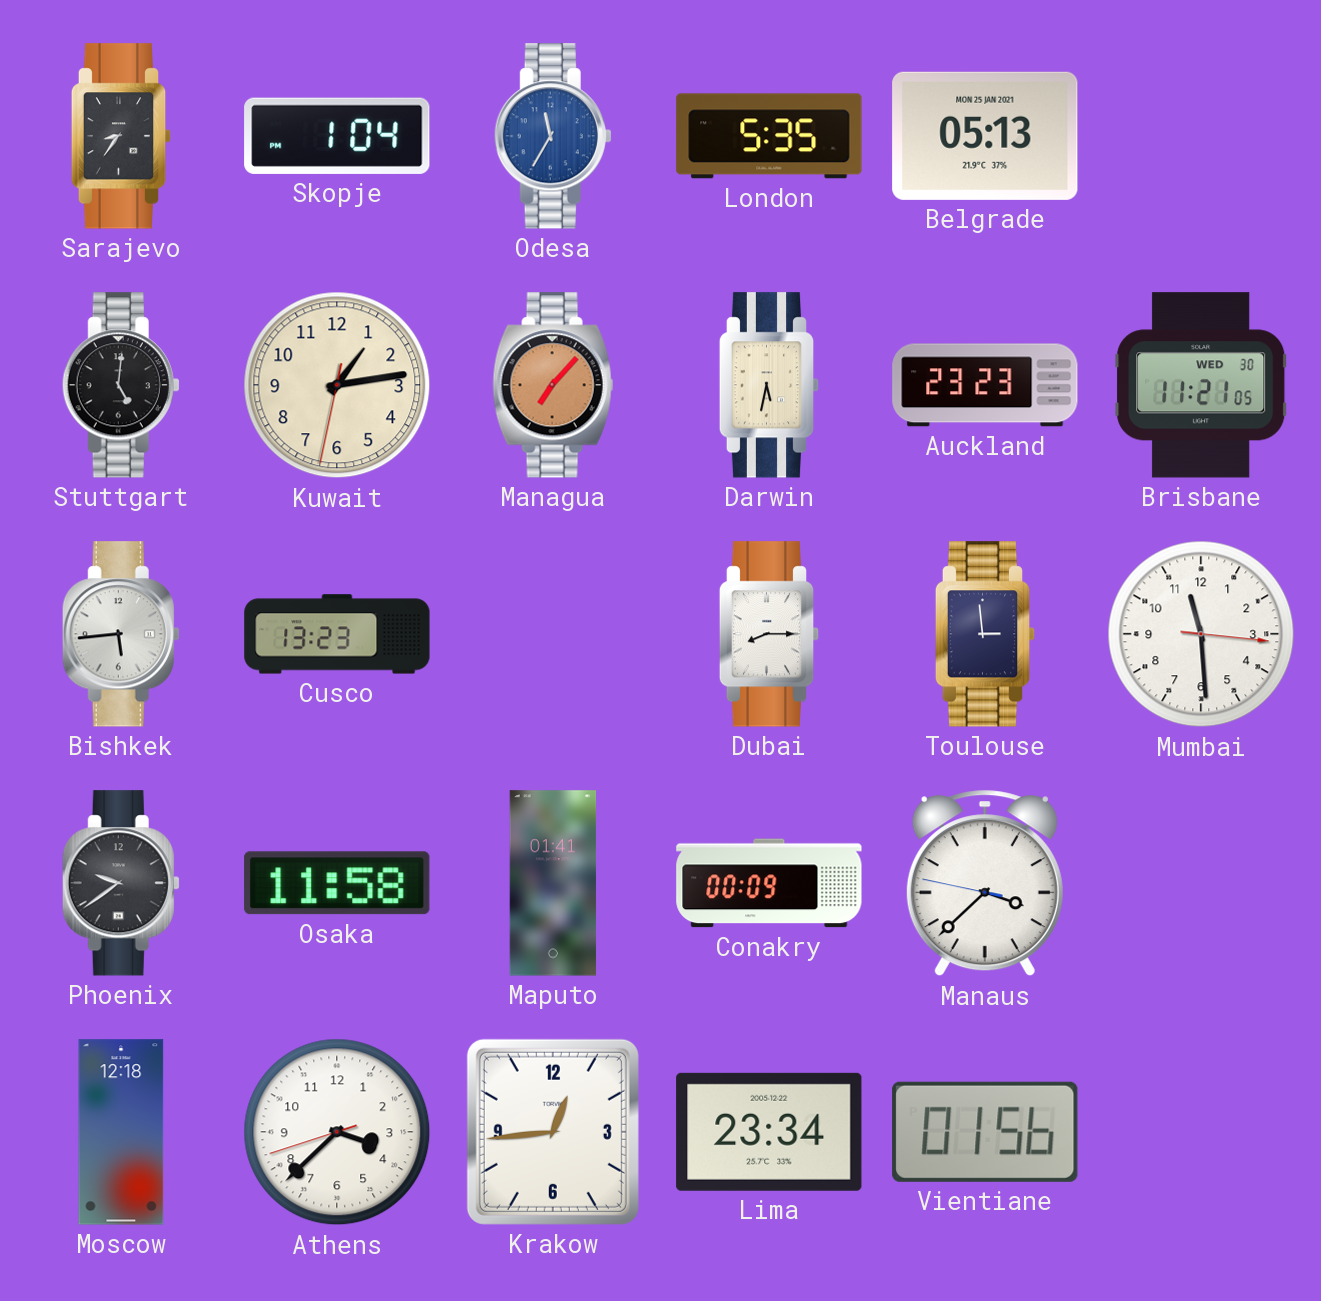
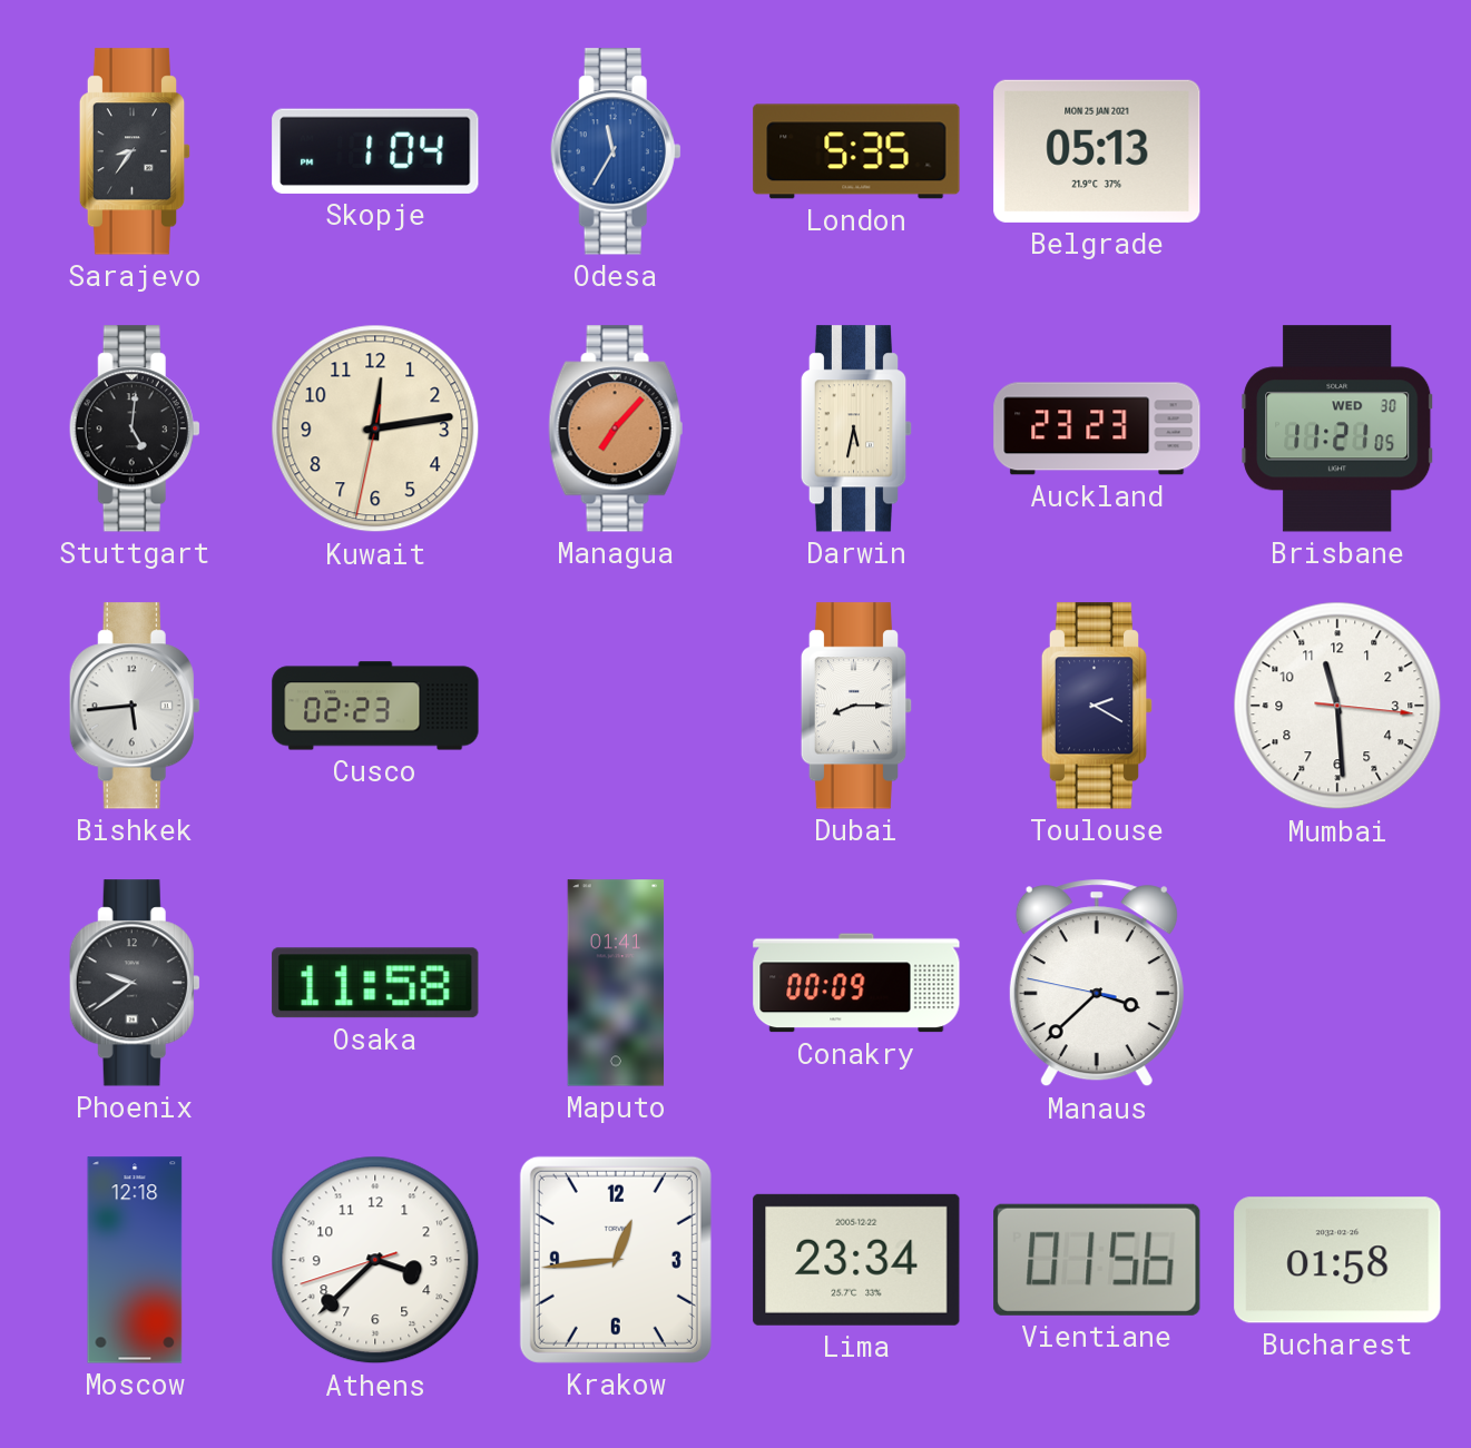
Kuwait: 1:13 -> 12:13
Cusco: 13:23 -> 02:23
Toulouse: 2:59 -> 2:20
Bucharest: none -> 01:58
